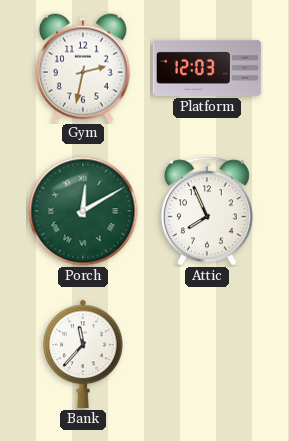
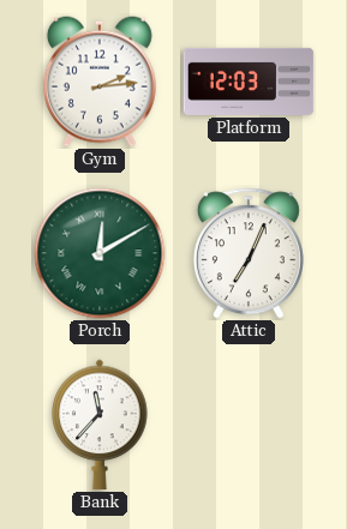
Gym: 2:32 -> 2:14
Attic: 7:56 -> 7:04
